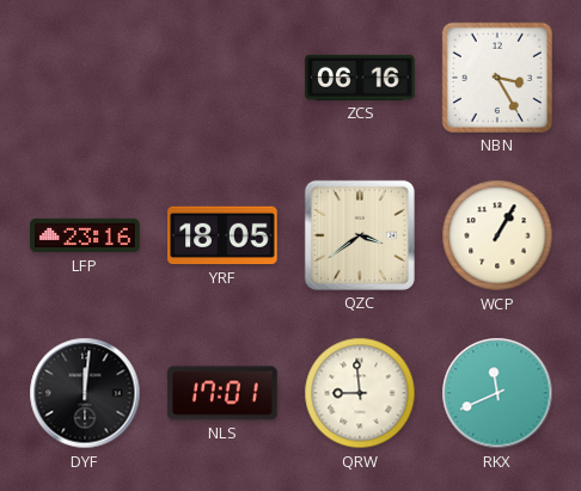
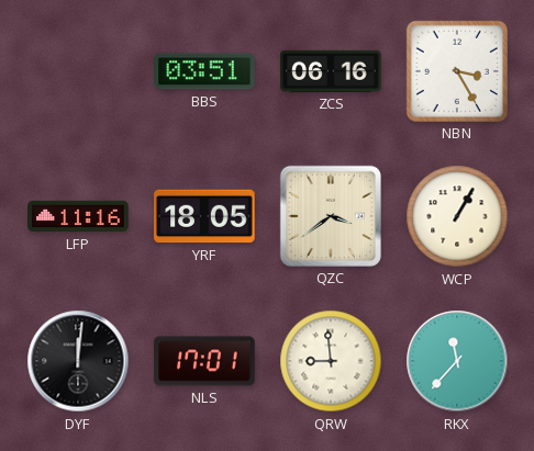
BBS: none -> 03:51
LFP: 23:16 -> 11:16
RKX: 11:41 -> 11:37
